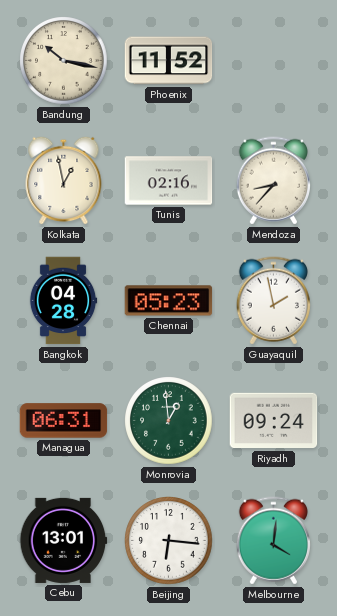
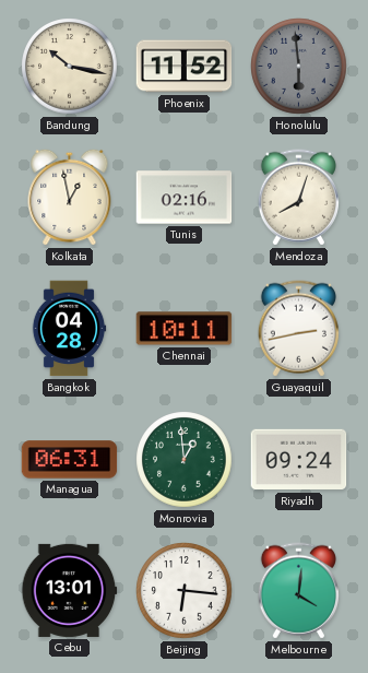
Honolulu: none -> 5:59
Mendoza: 8:37 -> 8:03
Chennai: 05:23 -> 10:11
Guayaquil: 1:58 -> 2:43
